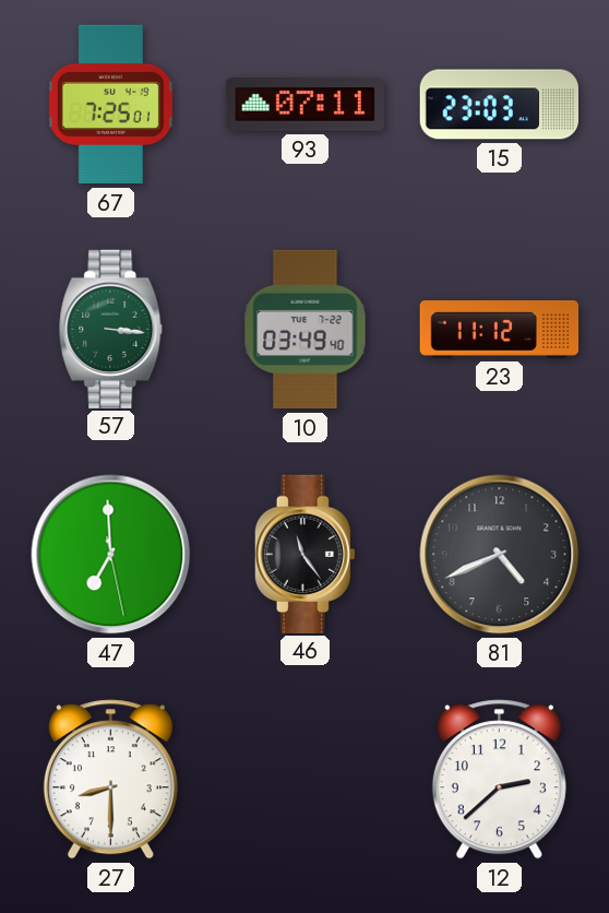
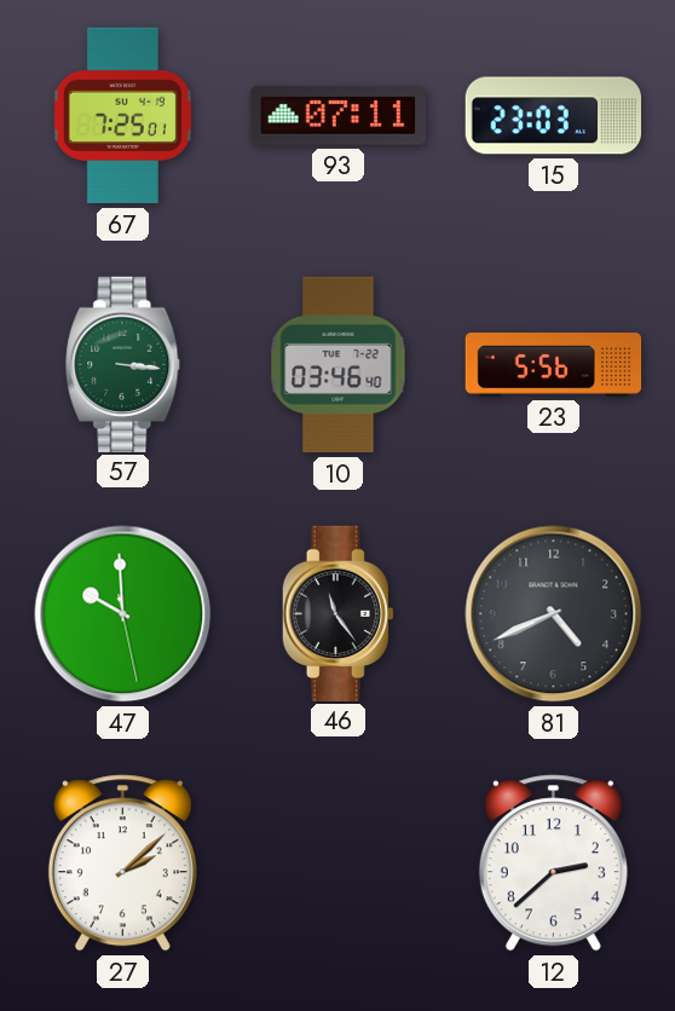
10: 03:49 -> 03:46
23: 11:12 -> 5:56
47: 6:59 -> 9:59
27: 8:30 -> 2:08
